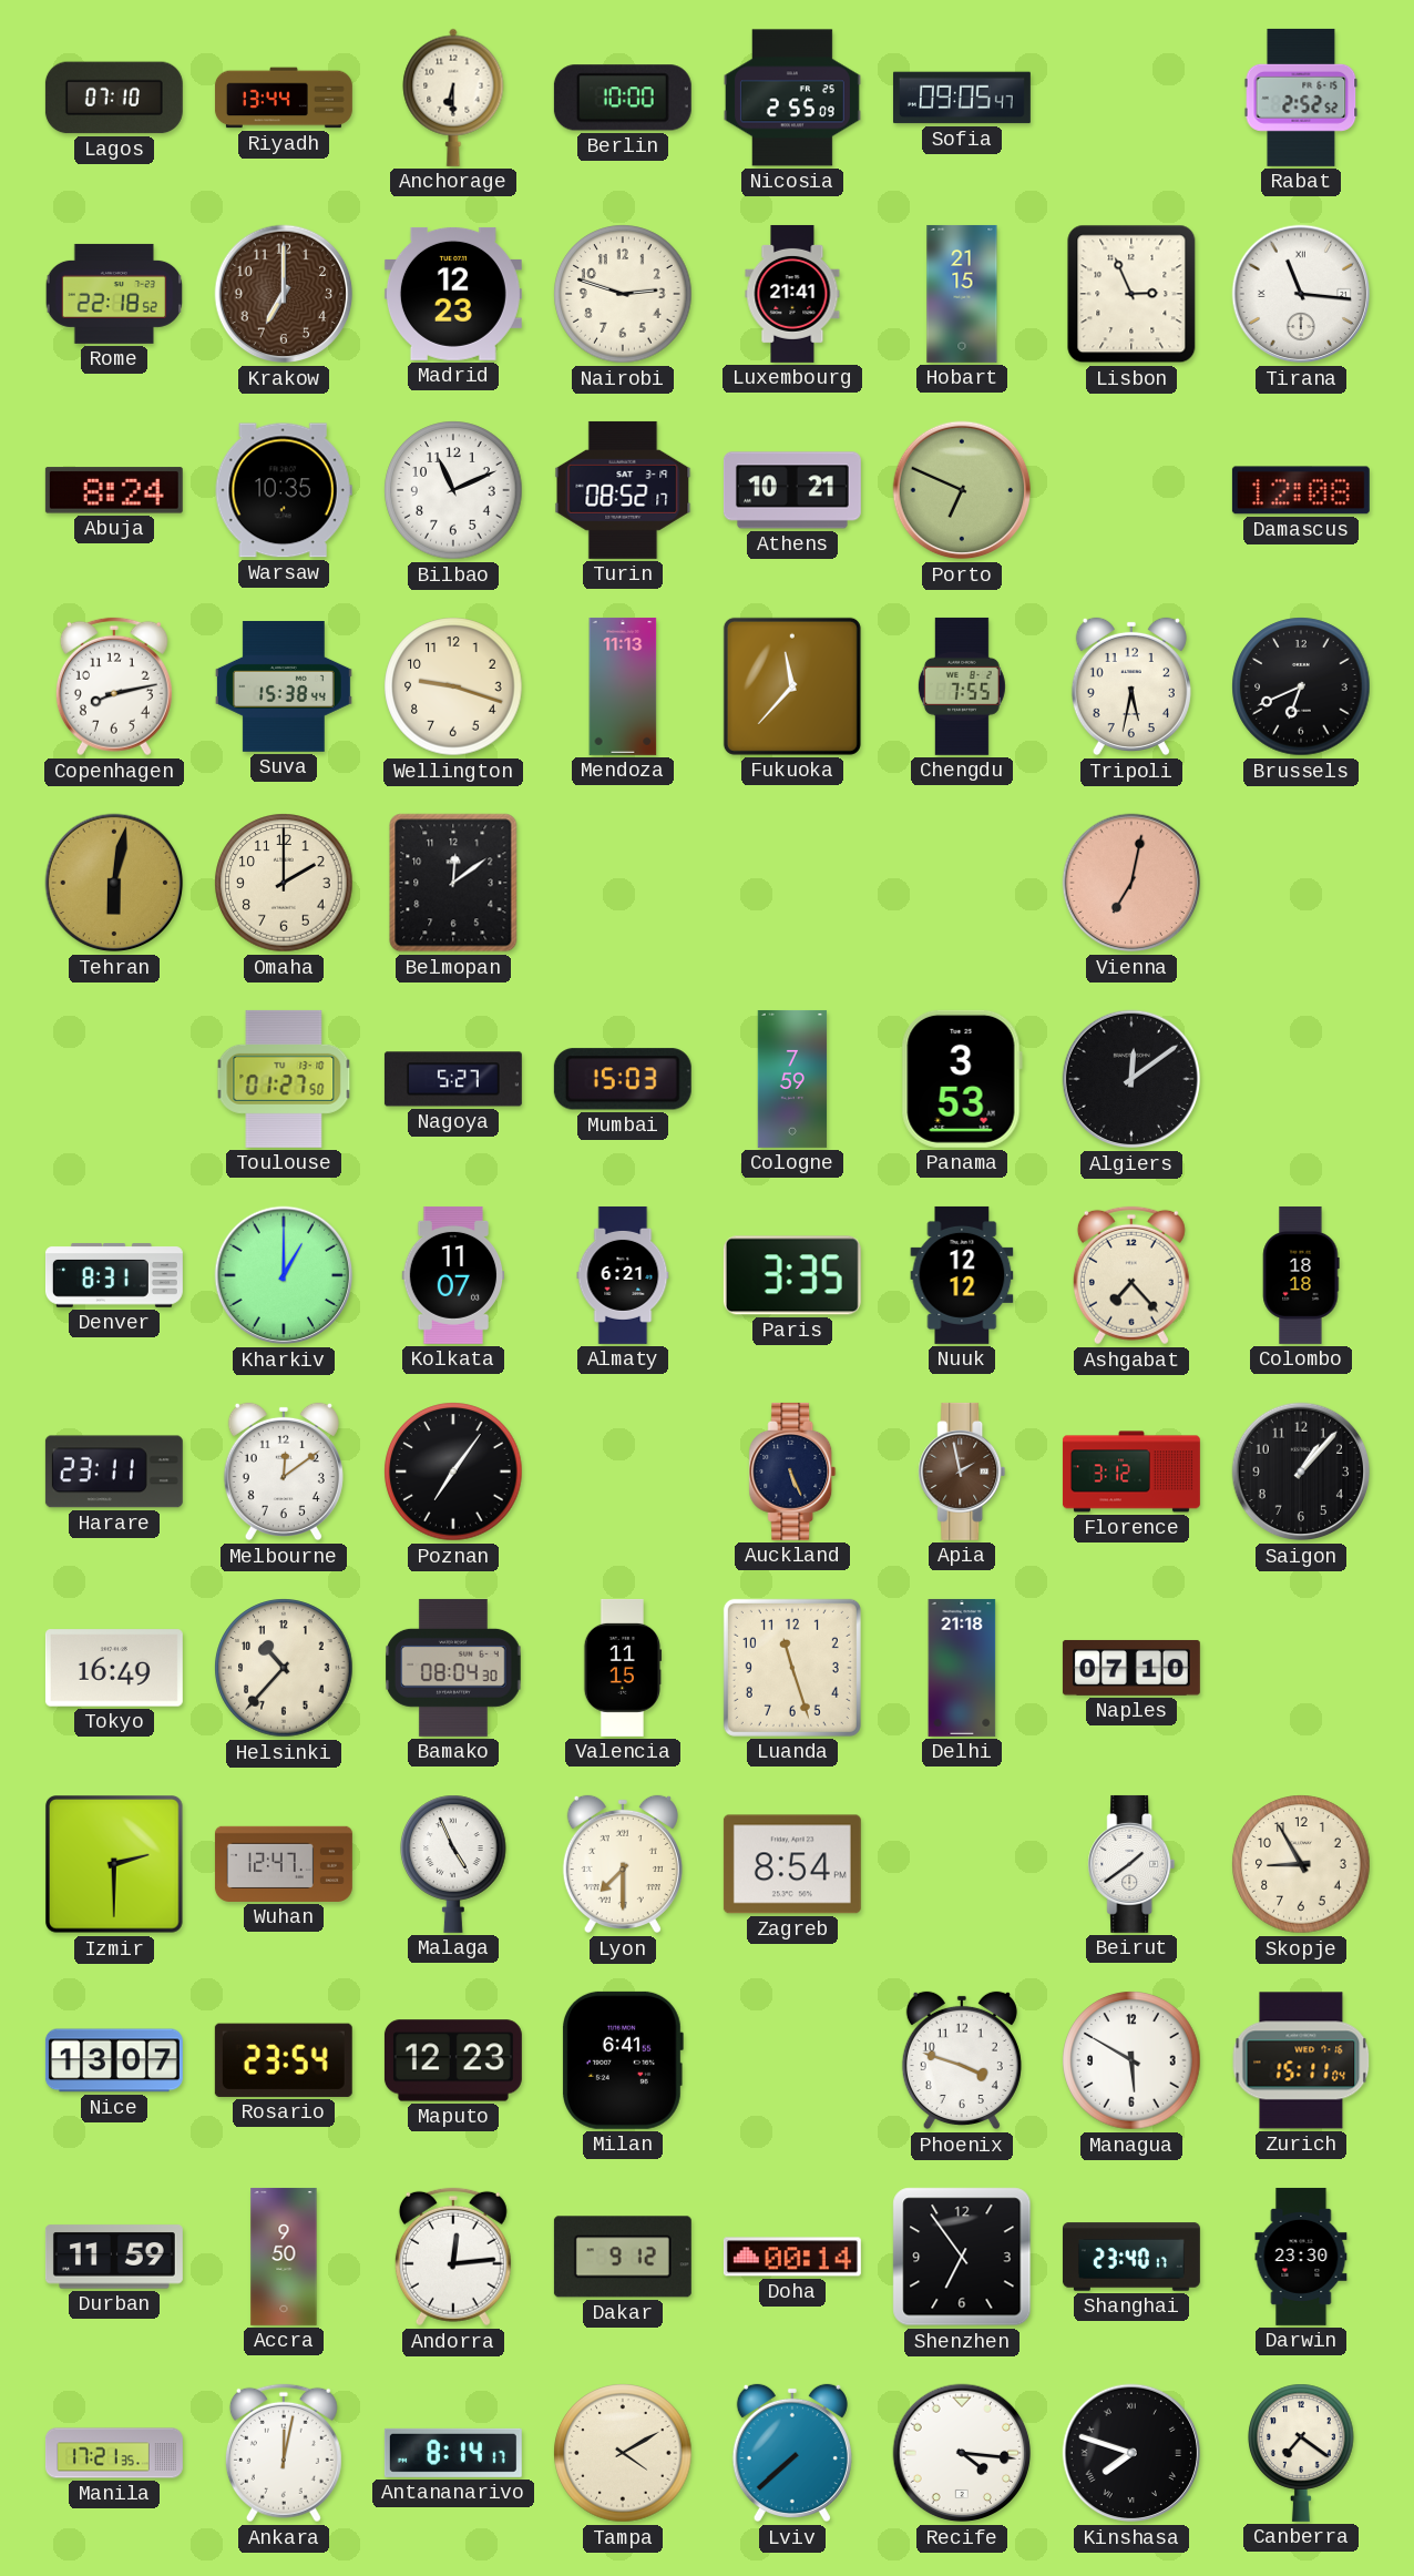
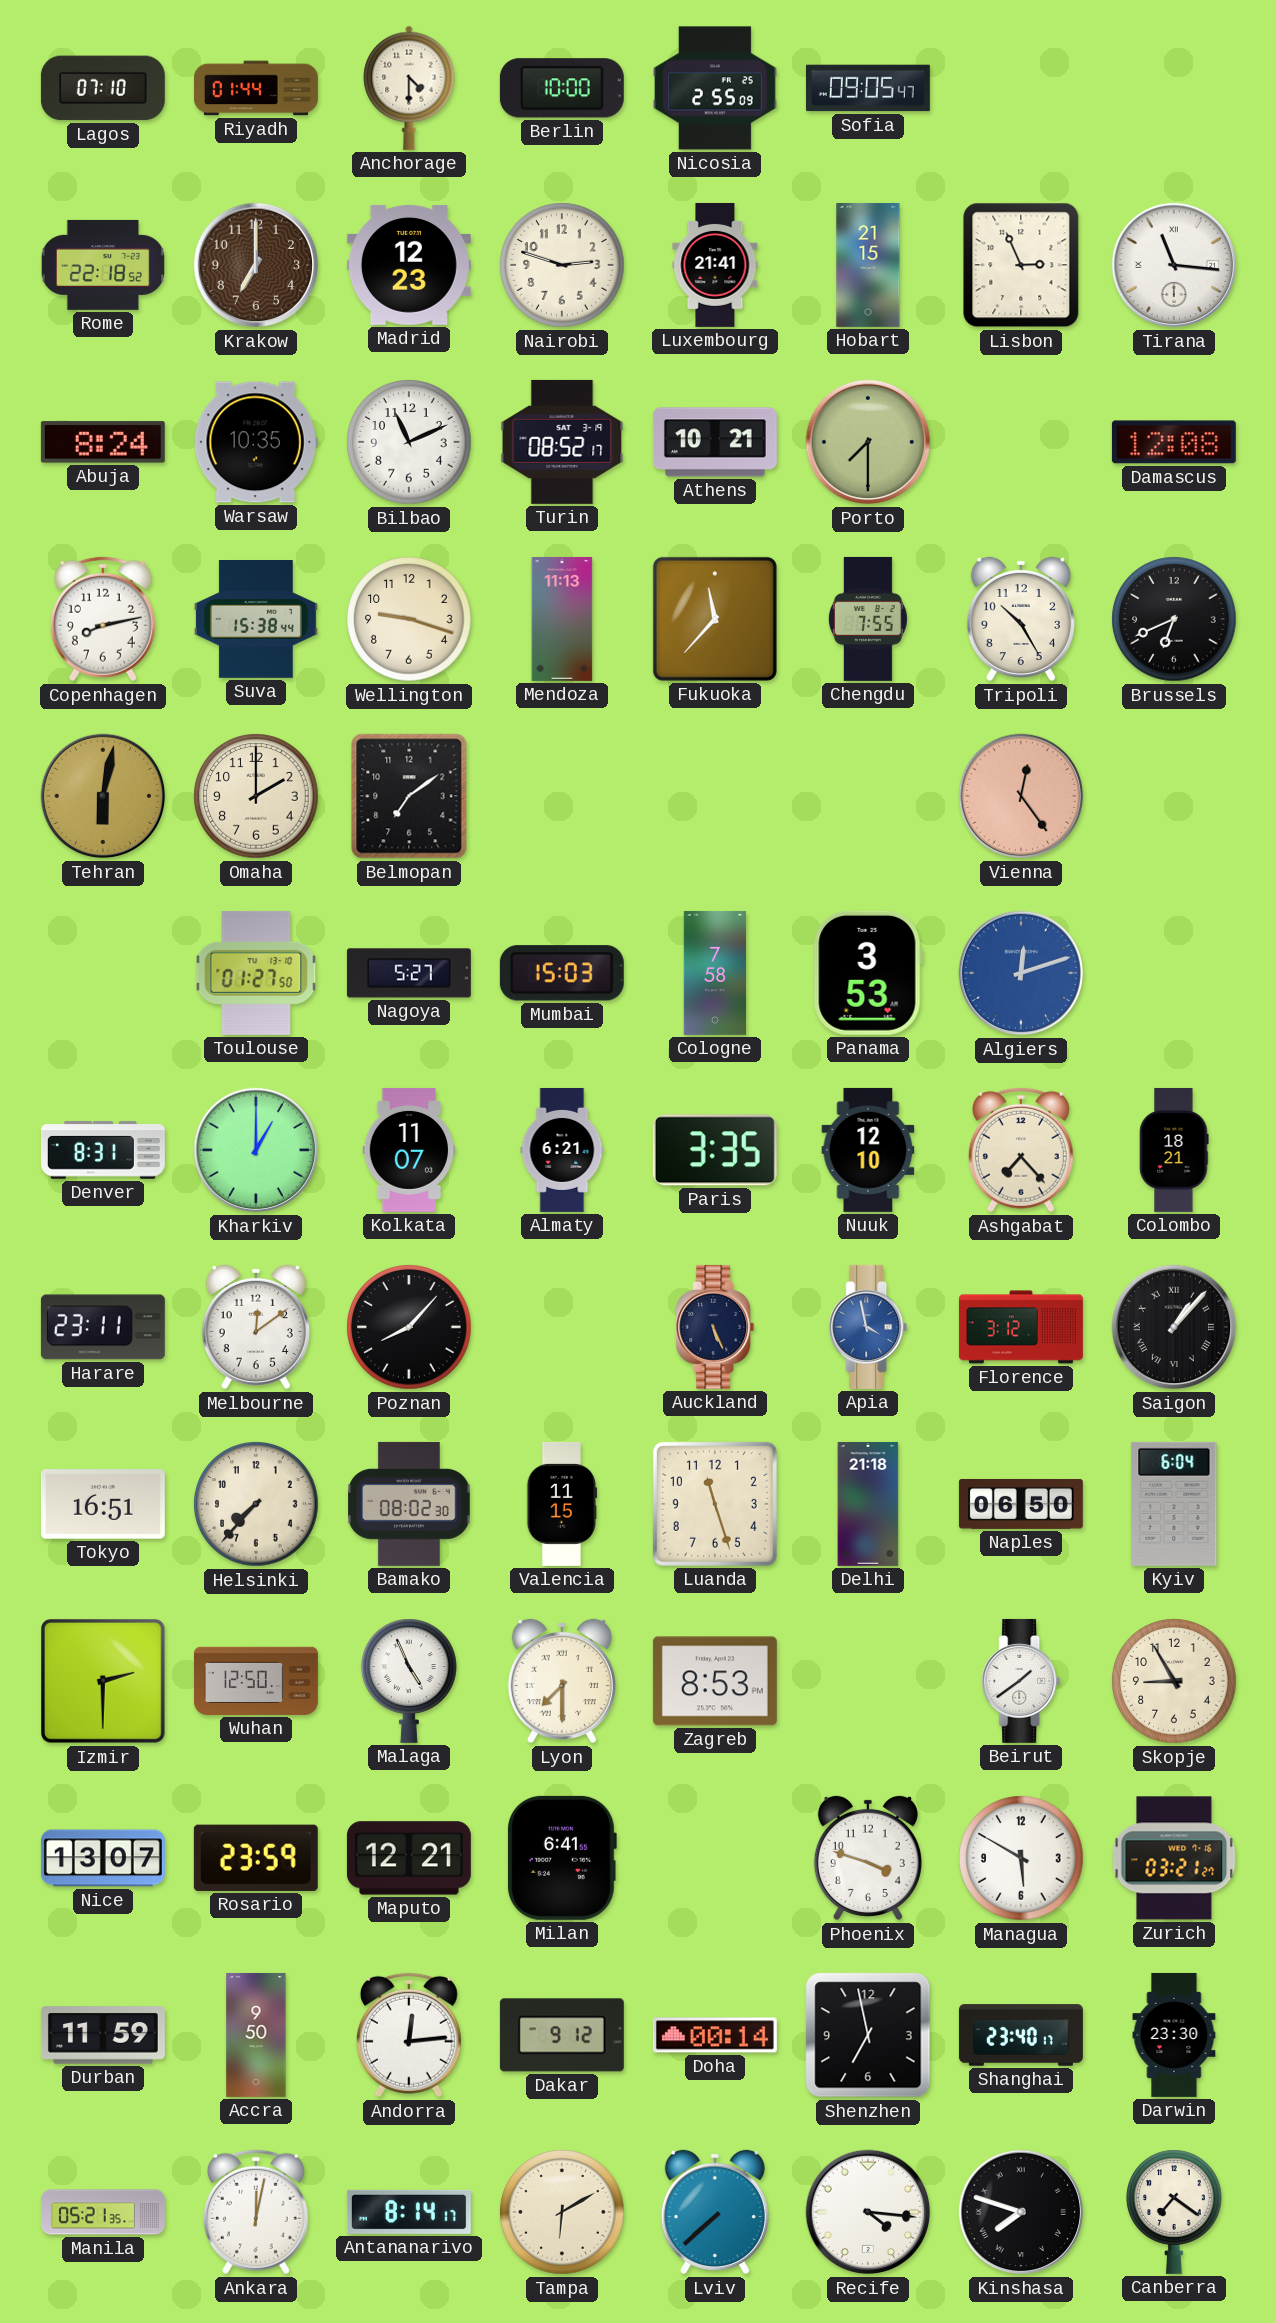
Riyadh: 13:44 -> 01:44
Anchorage: 6:30 -> 4:30
Rabat: 2:52 -> none
Porto: 6:49 -> 7:30
Tripoli: 5:32 -> 10:25
Belmopan: 12:09 -> 7:09
Vienna: 7:02 -> 12:24
Cologne: 7:59 -> 7:58
Algiers: 12:09 -> 12:12
Algiers dial: black -> blue
Nuuk: 12:12 -> 12:10
Colombo: 18:18 -> 18:21
Poznan: 7:06 -> 8:07
Apia: 1:58 -> 3:58
Apia dial: brown -> blue
Saigon numerals: Arabic -> Roman
Tokyo: 16:49 -> 16:51
Helsinki: 10:37 -> 7:37
Bamako: 08:04 -> 08:02
Naples: 07:10 -> 06:50
Kyiv: none -> 6:04
Wuhan: 12:47 -> 12:50
Zagreb: 8:54 -> 8:53
Rosario: 23:54 -> 23:59
Maputo: 12:23 -> 12:21
Zurich: 15:11 -> 03:21
Shenzhen: 6:54 -> 6:58
Manila: 17:21 -> 05:21
Tampa: 4:10 -> 6:10
